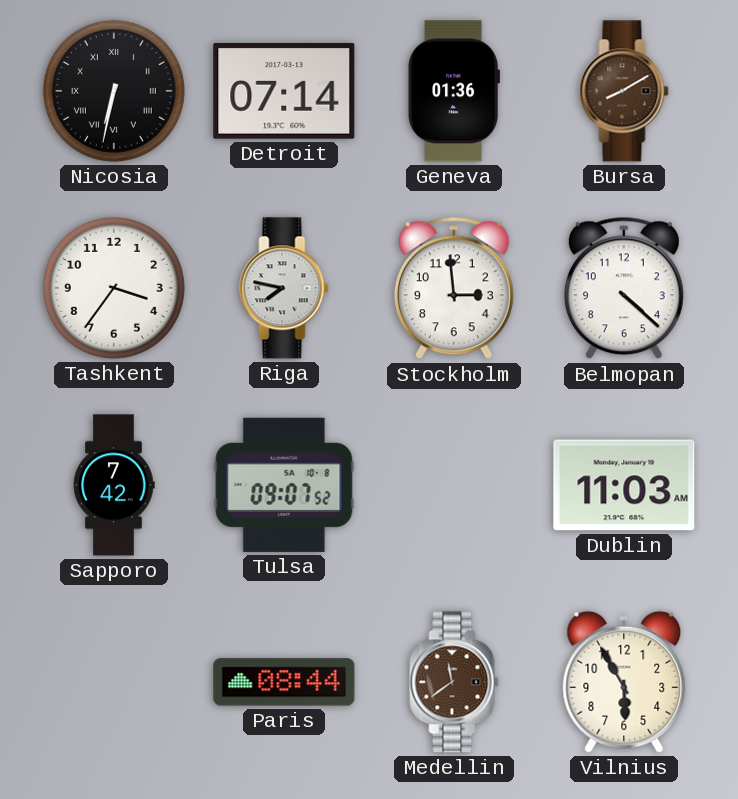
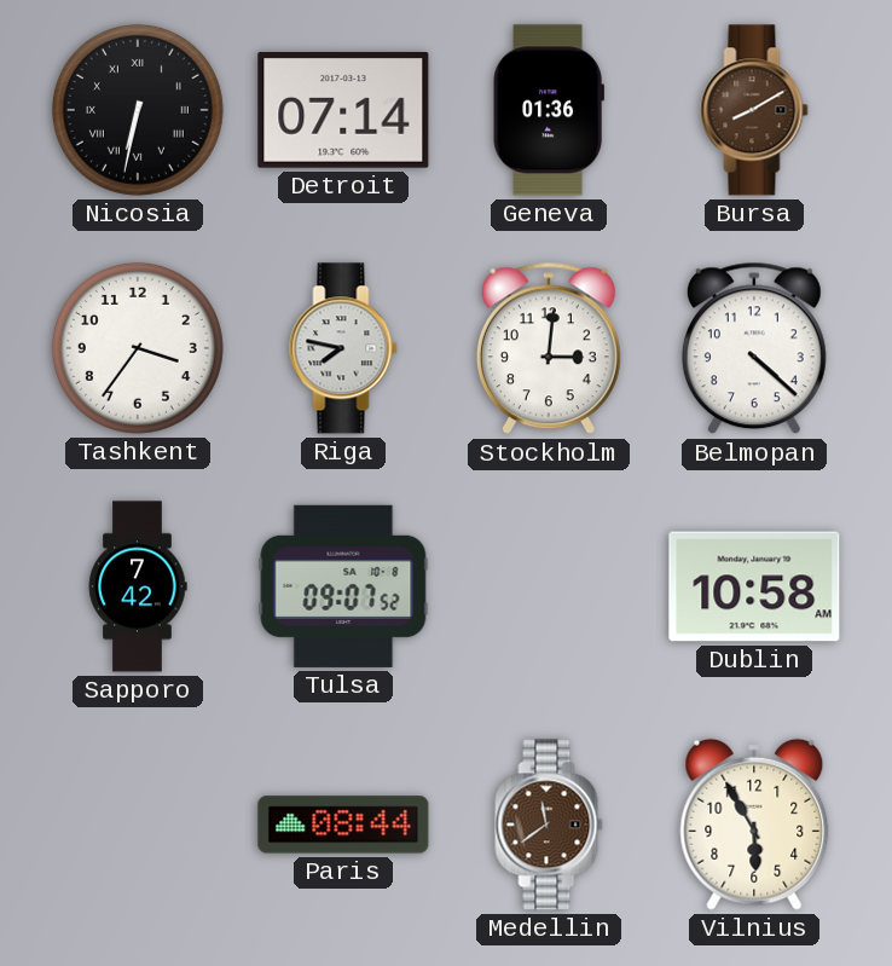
Stockholm: 2:59 -> 3:01
Dublin: 11:03 -> 10:58
